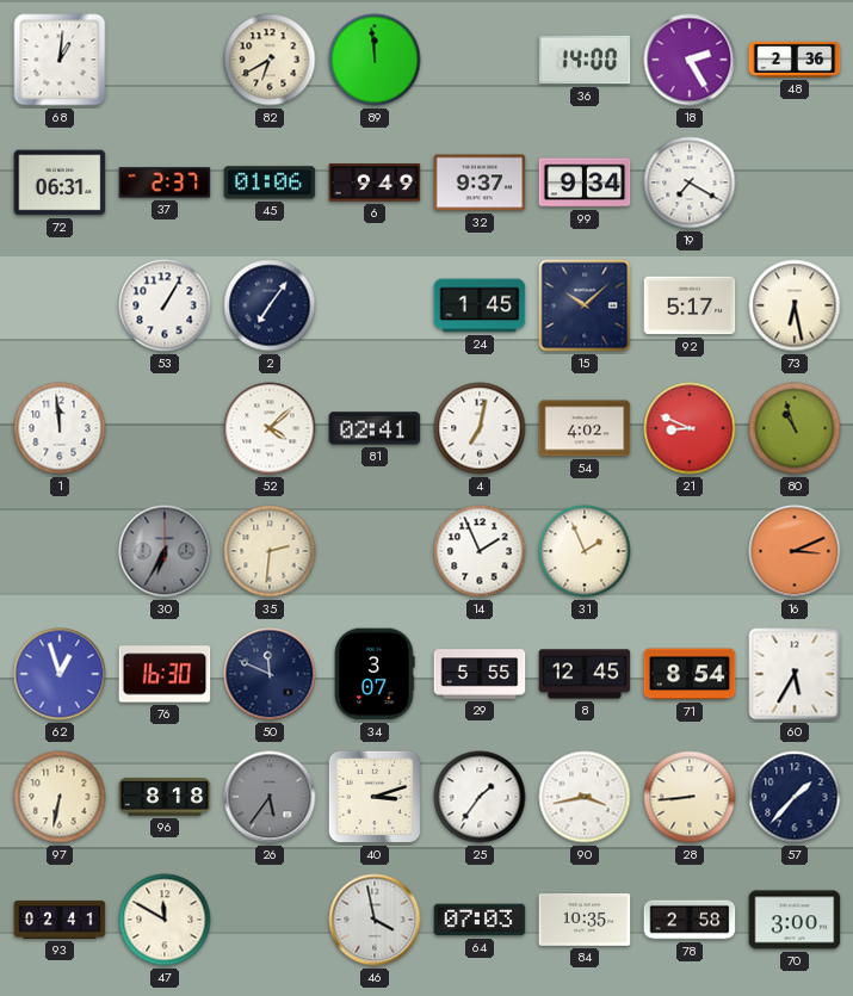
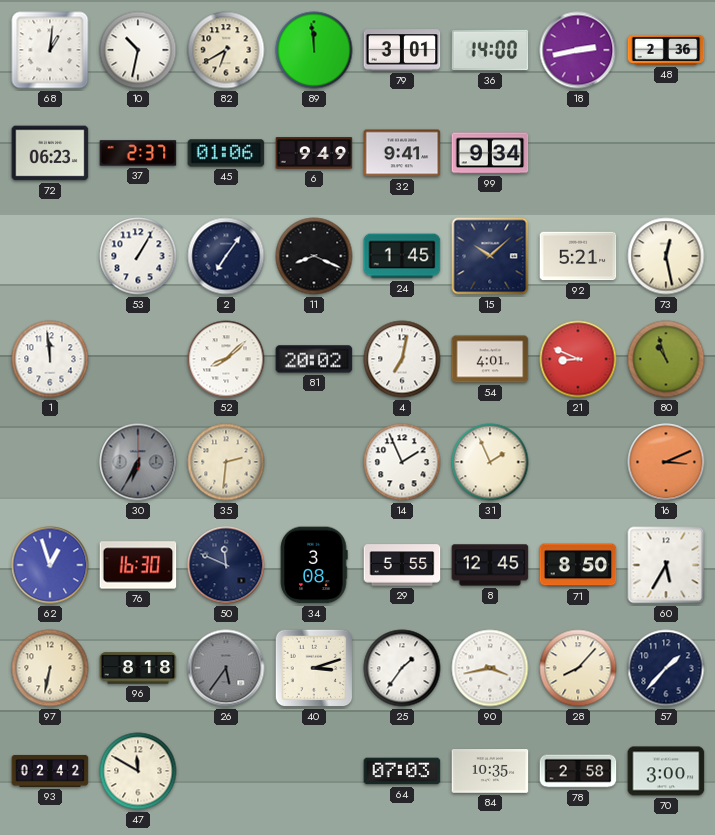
10: none -> 10:32
79: none -> 3:01
18: 2:25 -> 2:43
72: 06:31 -> 06:23
32: 9:37 -> 9:41
19: 7:20 -> none
11: none -> 8:19
92: 5:17 -> 5:21
73: 6:28 -> 12:28
52: 4:08 -> 8:08
81: 02:41 -> 20:02
54: 4:02 -> 4:01
34: 3:07 -> 3:08
71: 8:54 -> 8:50
28: 8:44 -> 8:07
93: 02:41 -> 02:42
46: 3:58 -> none
